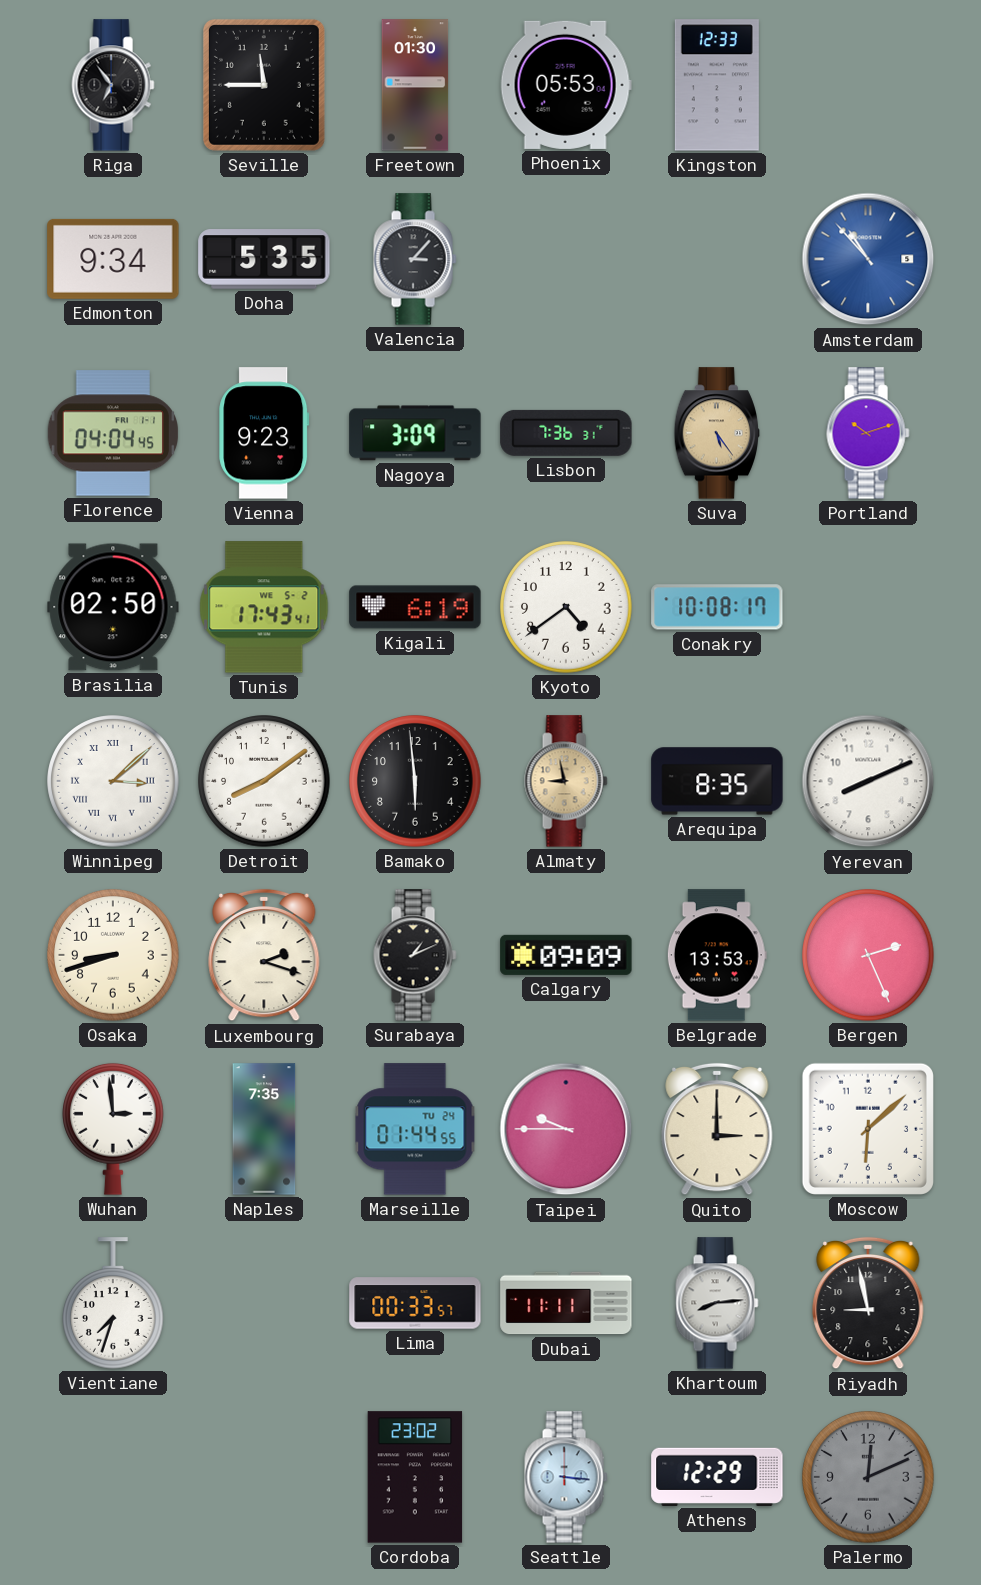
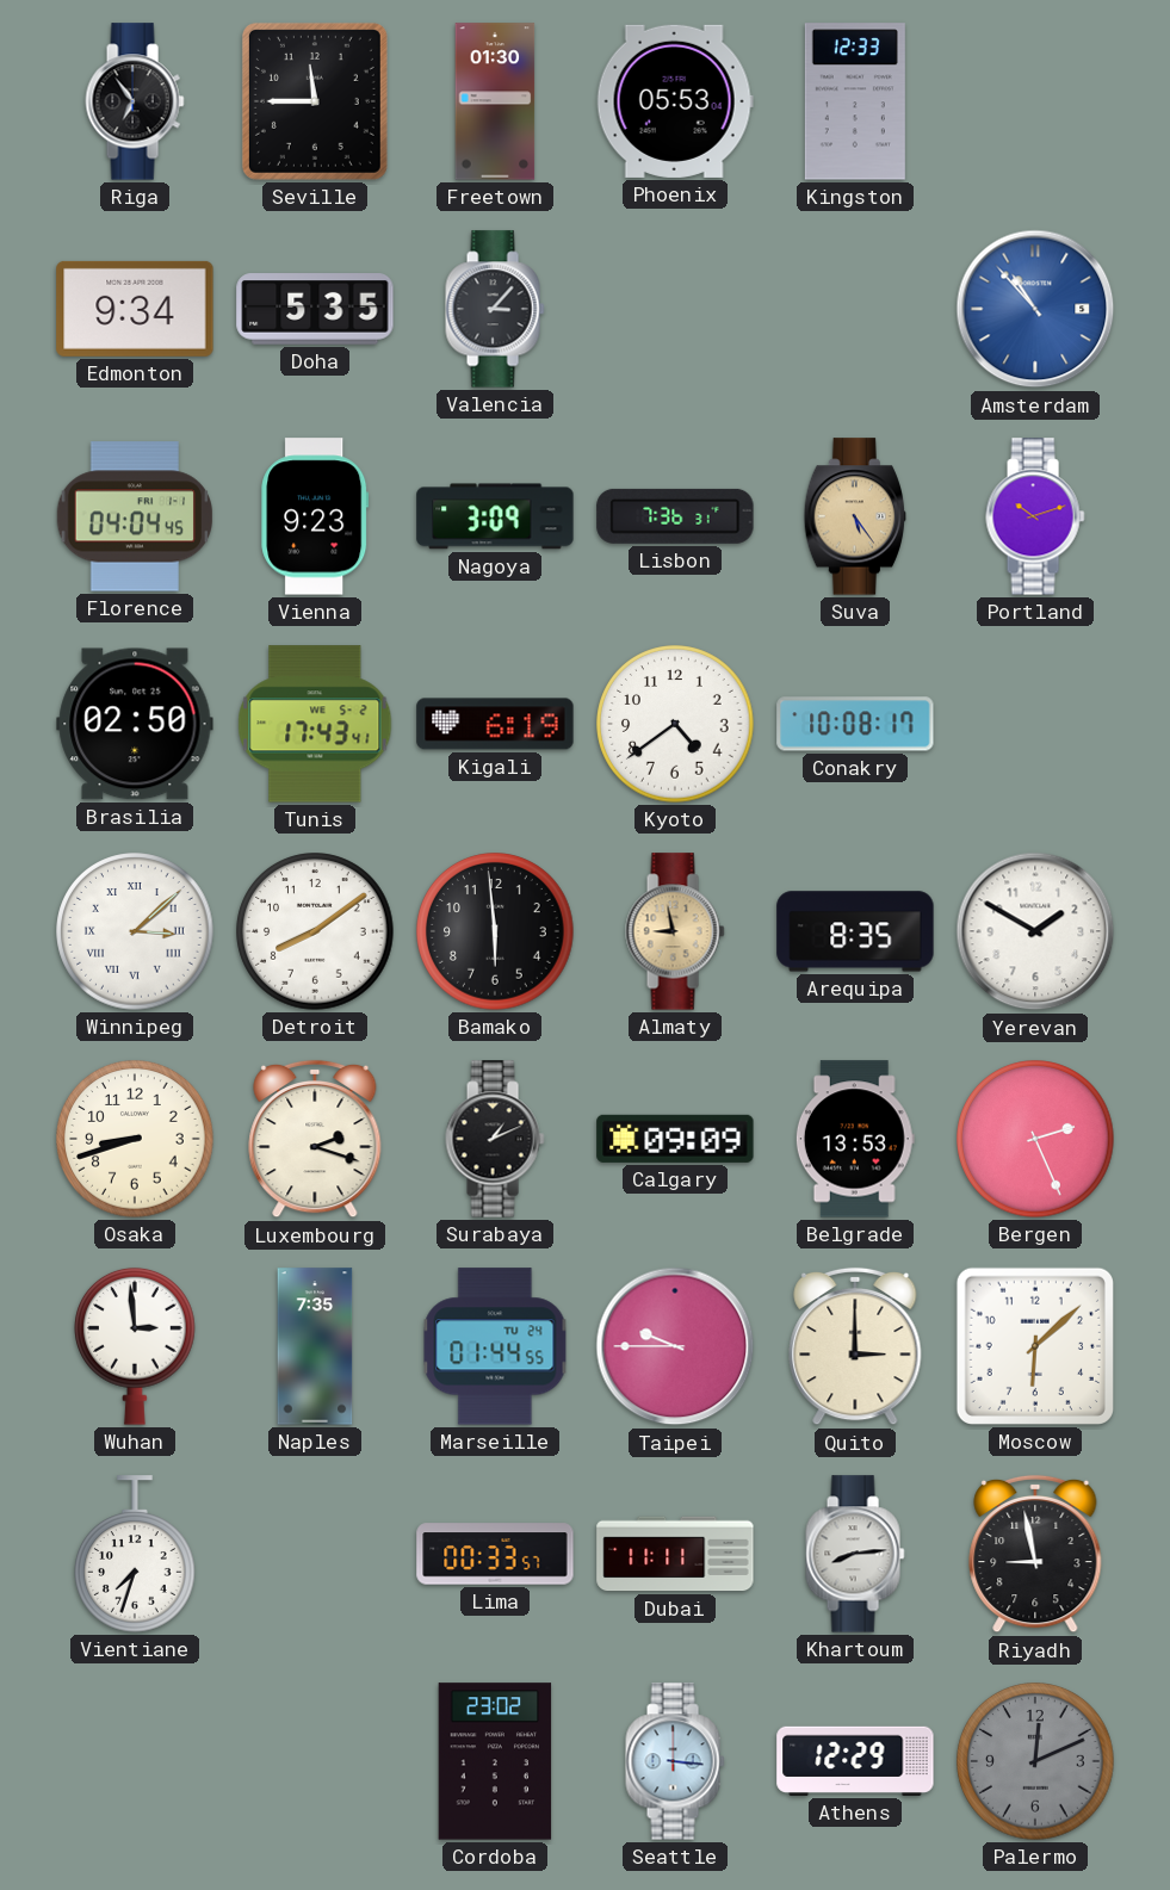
Yerevan: 8:11 -> 1:50
